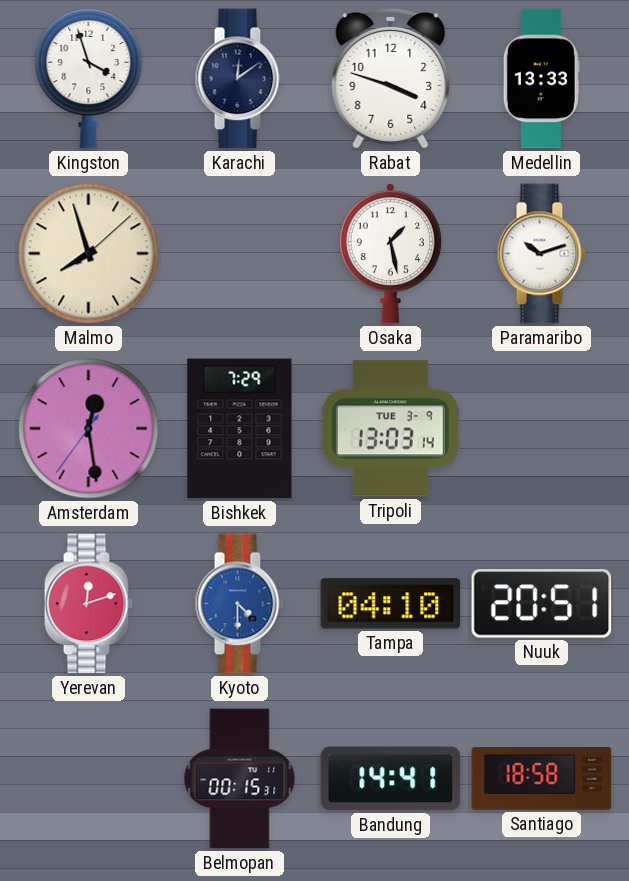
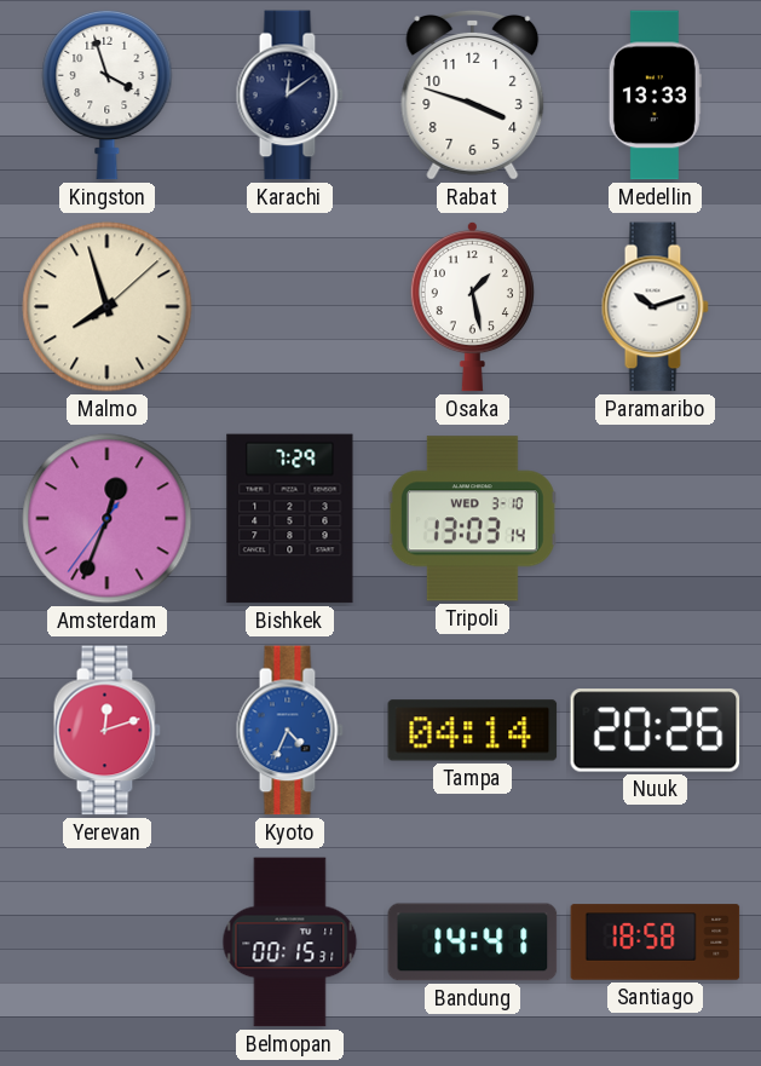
Amsterdam: 12:28 -> 12:33
Tripoli date: TUE 3-9 -> WED 3-10
Kyoto: 4:30 -> 4:34
Tampa: 04:10 -> 04:14
Nuuk: 20:51 -> 20:26
